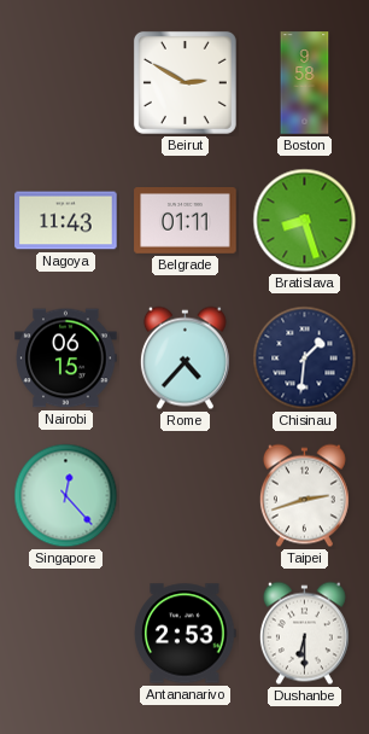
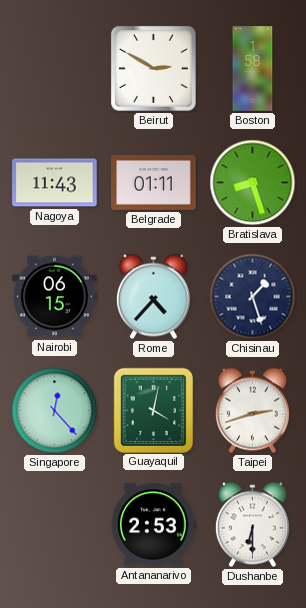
Boston: 9:58 -> 1:58
Chisinau: 1:31 -> 1:27
Guayaquil: none -> 4:02
